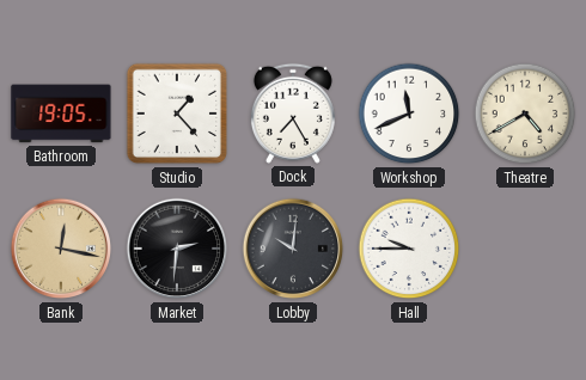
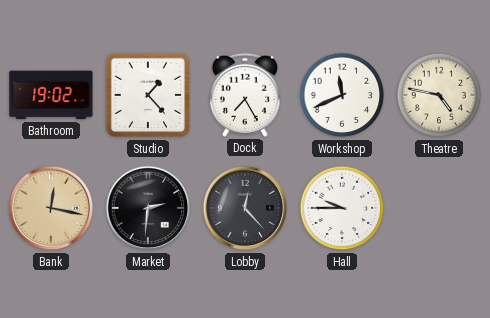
Bathroom: 19:05 -> 19:02
Theatre: 4:40 -> 4:47
Lobby: 10:01 -> 12:23
